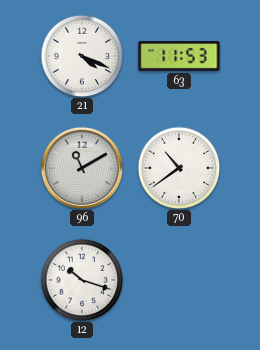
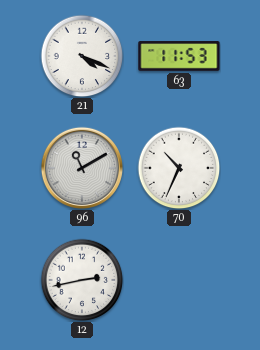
70: 10:39 -> 10:34
12: 10:18 -> 2:43
